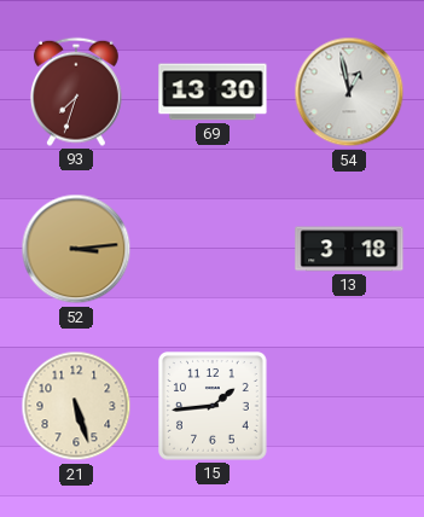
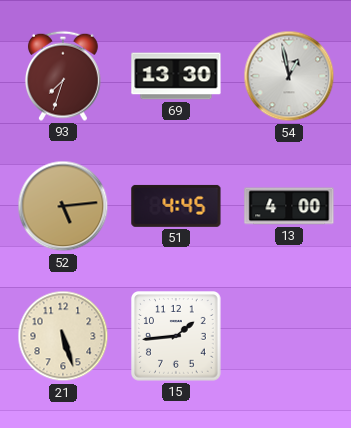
52: 3:14 -> 5:14
51: none -> 4:45
13: 3:18 -> 4:00
